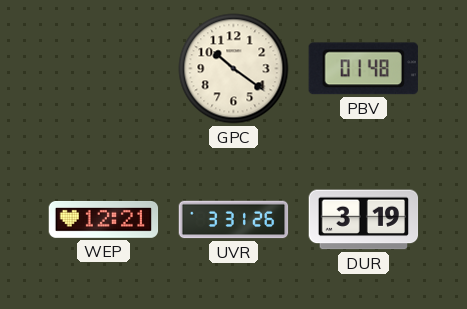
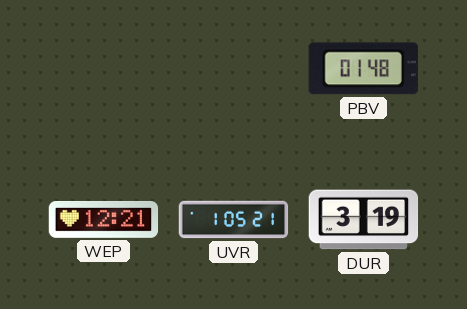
GPC: 10:21 -> none
UVR: 3:31 -> 1:05
